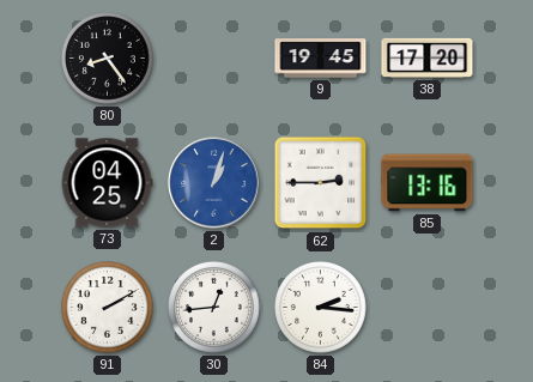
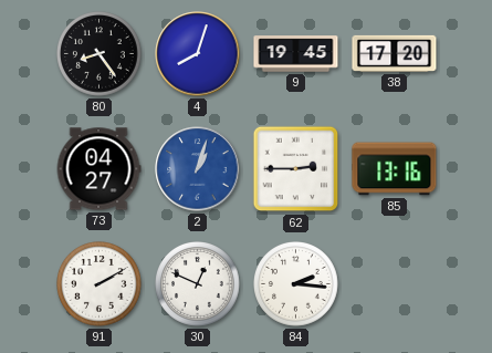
4: none -> 8:03
73: 04:25 -> 04:27
30: 12:44 -> 12:49
